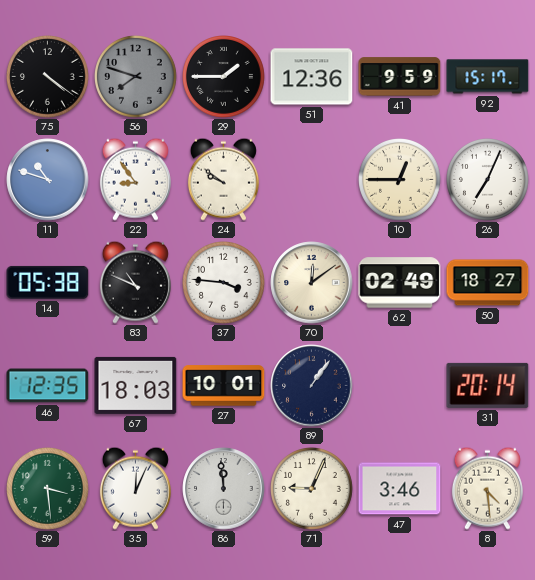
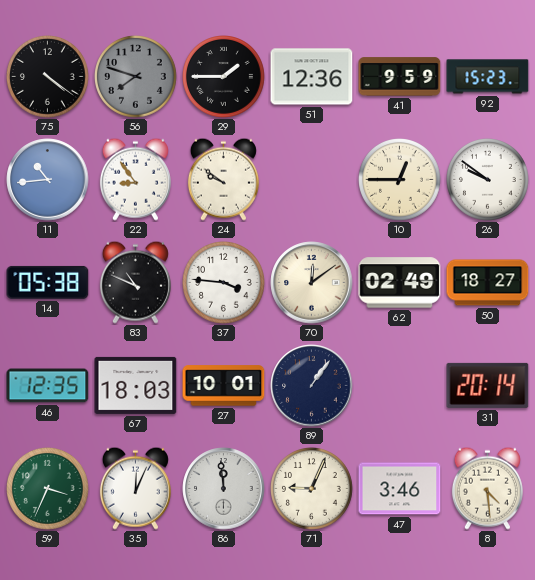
92: 15:17 -> 15:23
11: 10:48 -> 10:44
26: 7:04 -> 9:51
59: 3:29 -> 3:34
